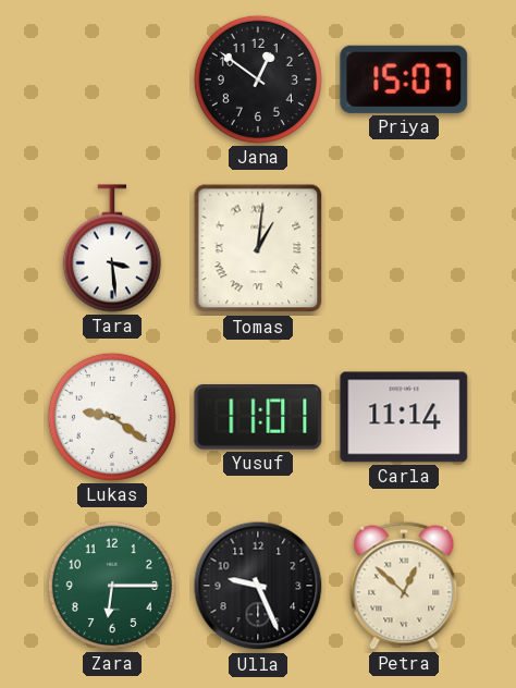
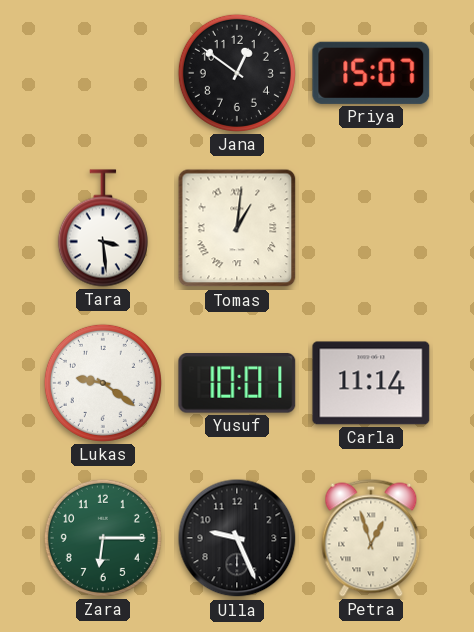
Yusuf: 11:01 -> 10:01
Petra: 12:52 -> 12:57
